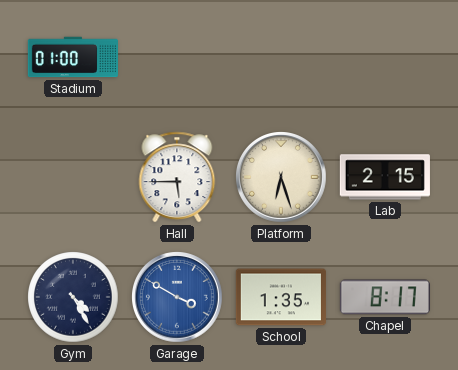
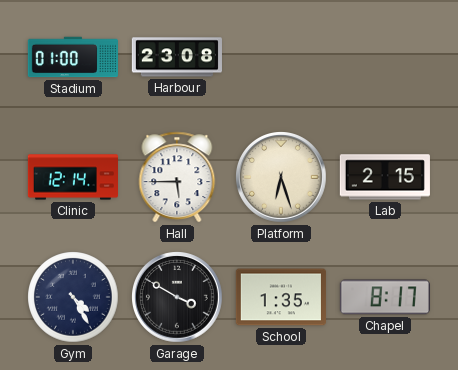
Harbour: none -> 23:08
Clinic: none -> 12:14
Garage dial: blue -> black
